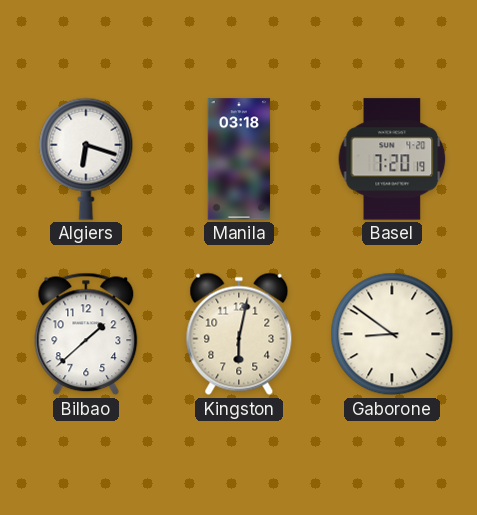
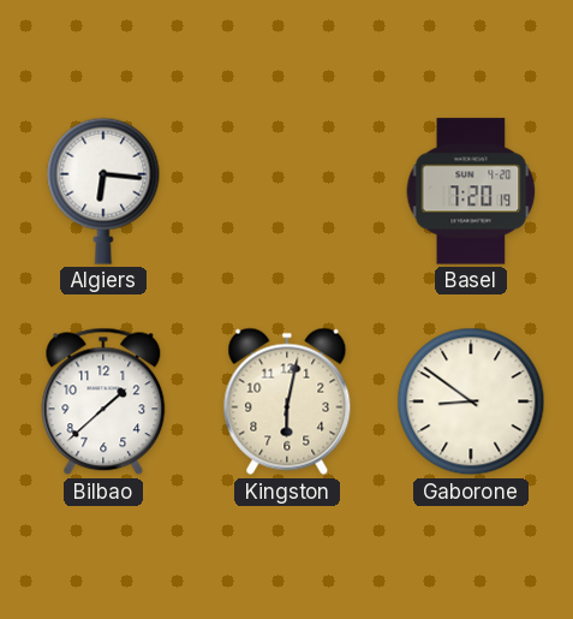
Algiers: 6:18 -> 6:16
Manila: 03:18 -> none
